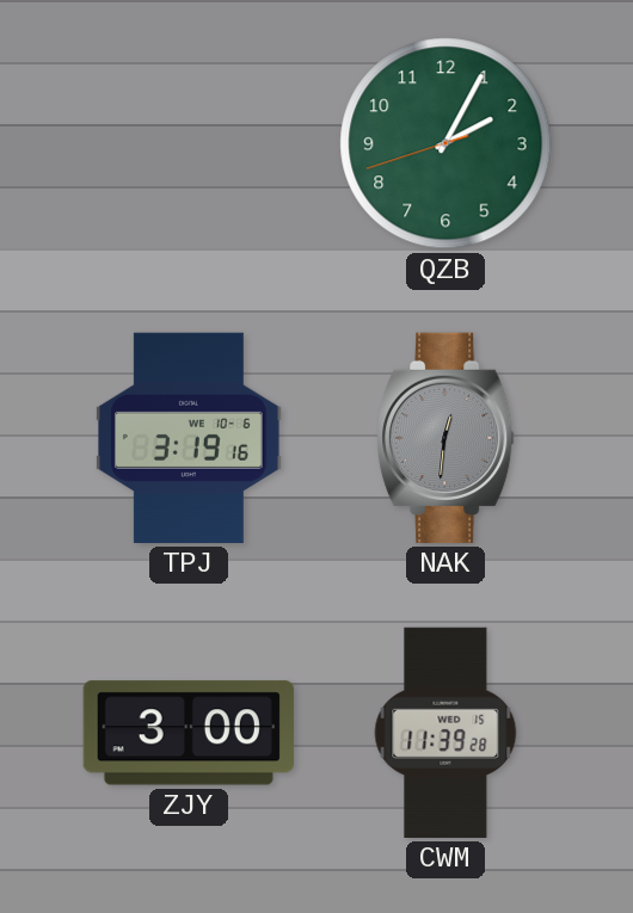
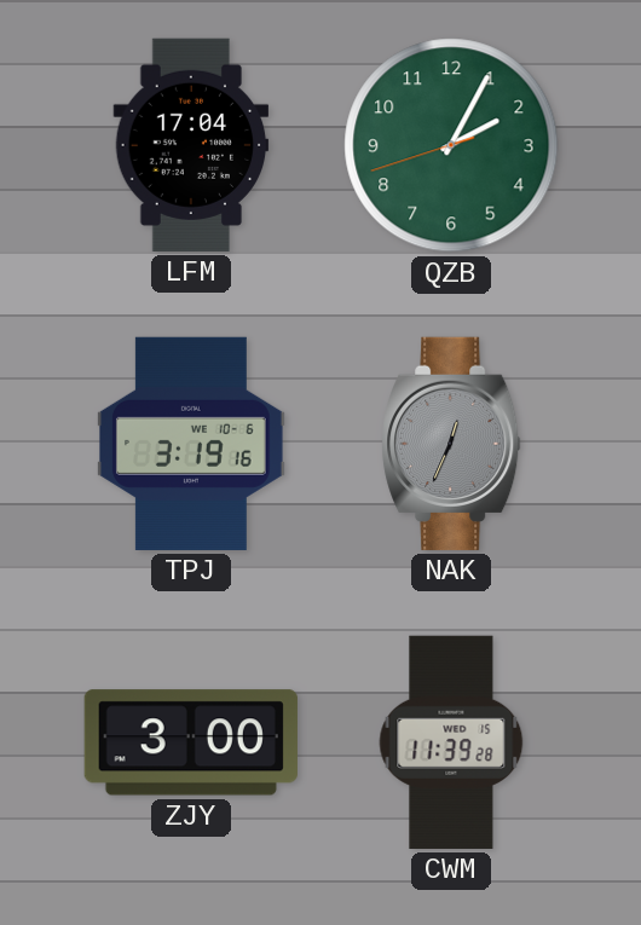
LFM: none -> 17:04
NAK: 12:31 -> 12:34
